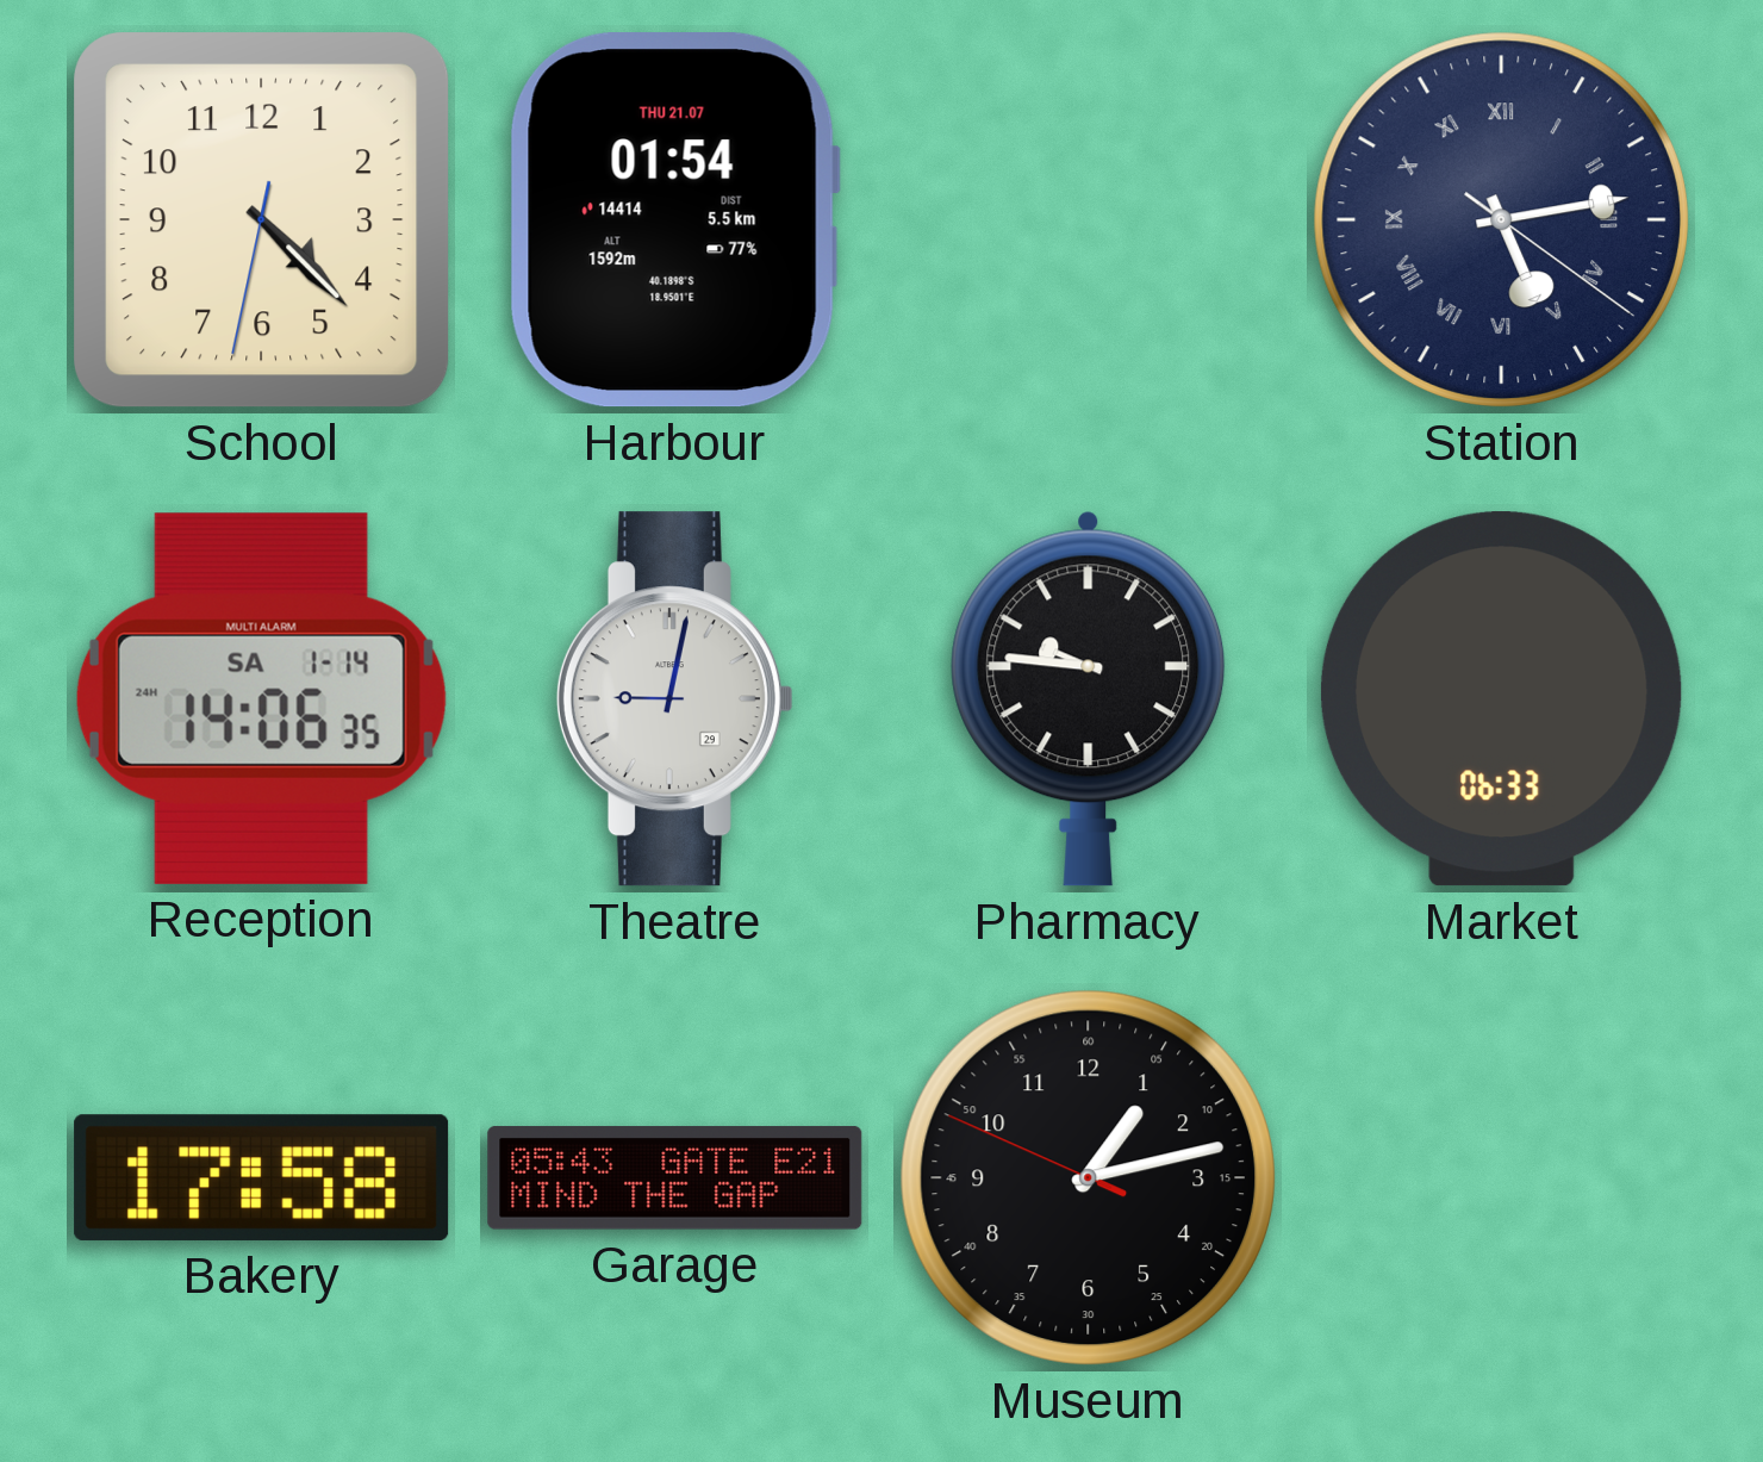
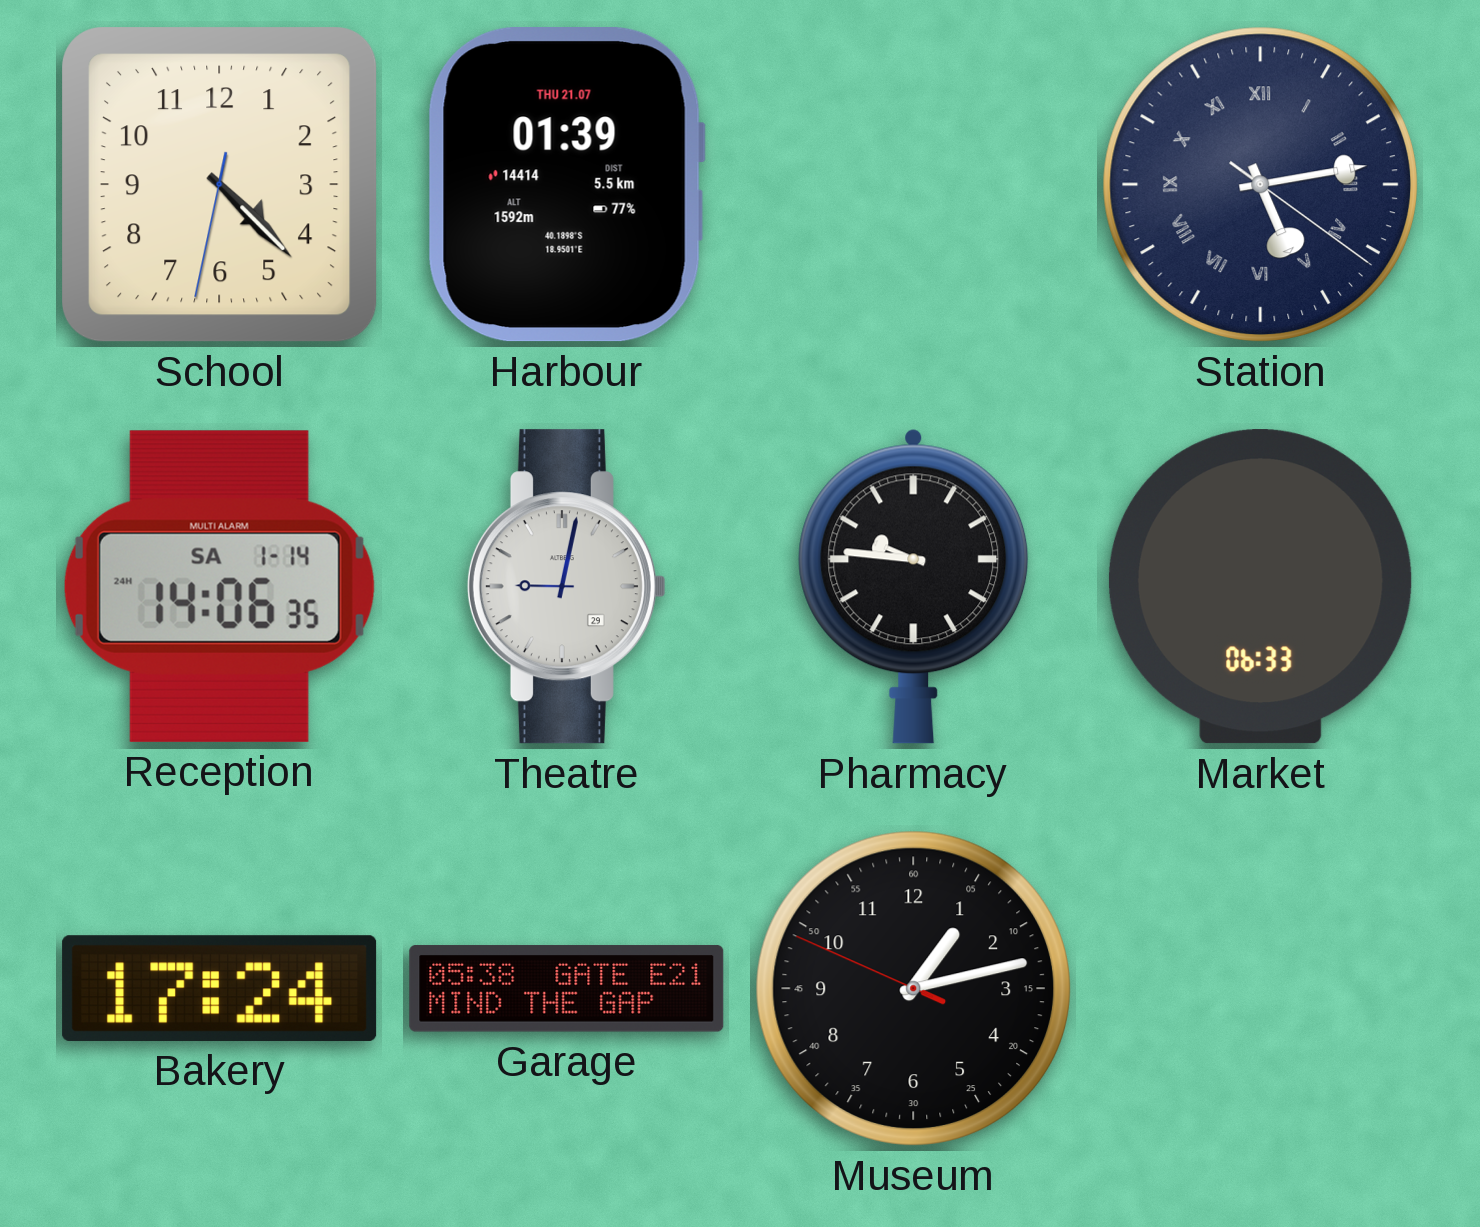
Harbour: 01:54 -> 01:39
Bakery: 17:58 -> 17:24
Garage: 05:43 -> 05:38
